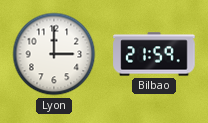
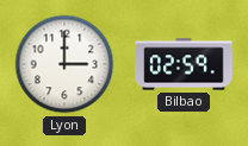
Bilbao: 21:59 -> 02:59
